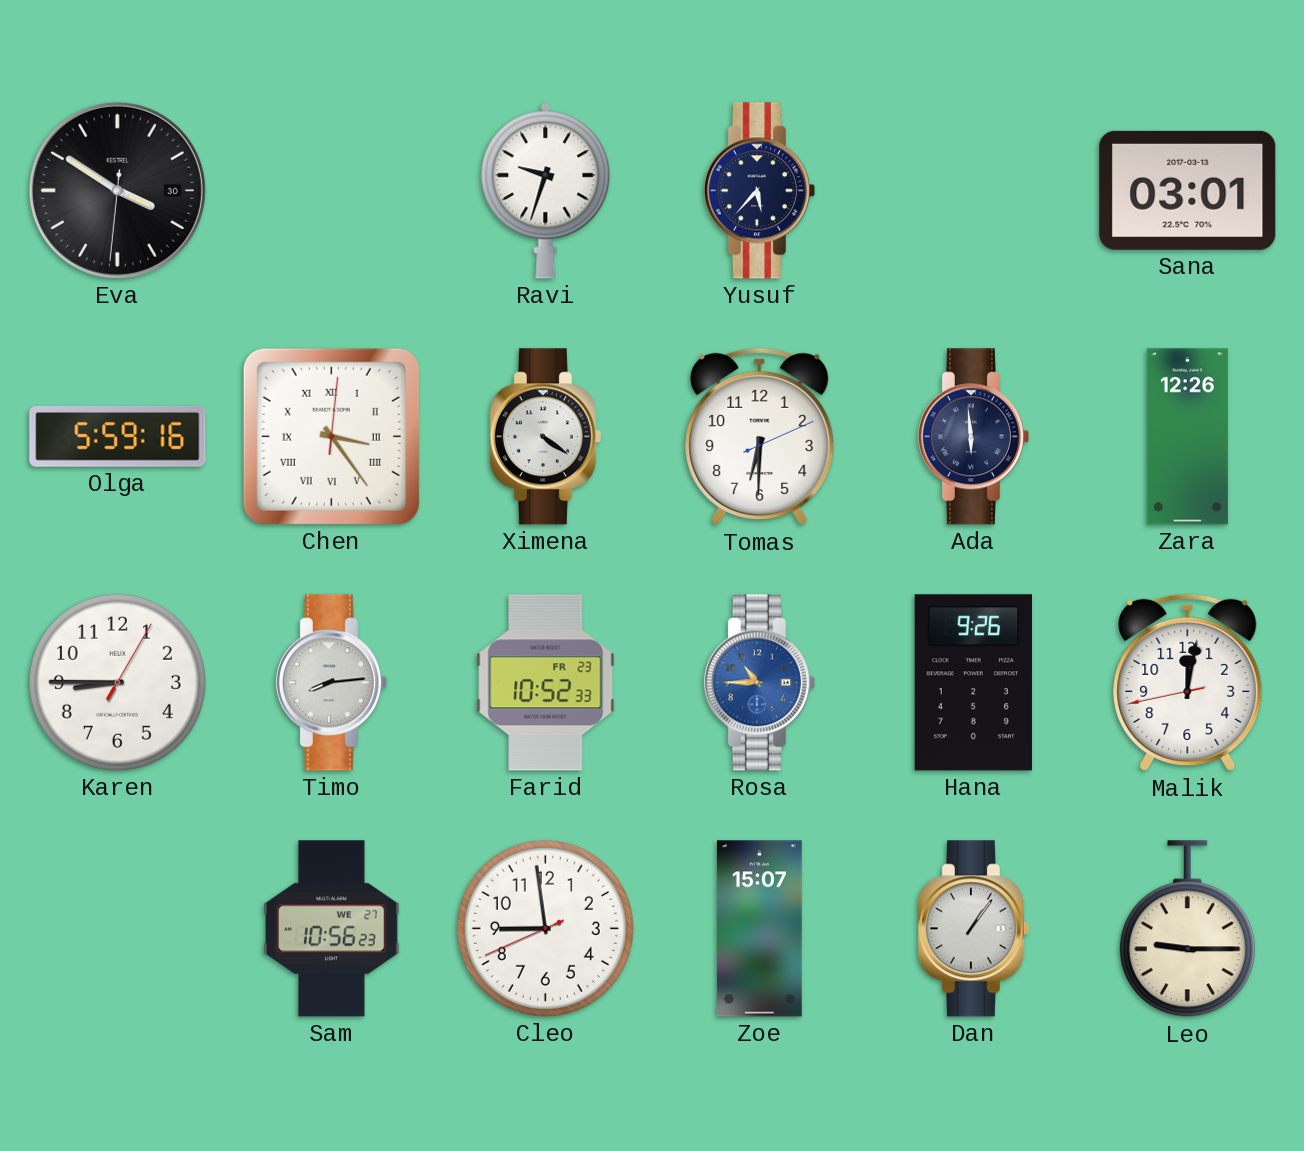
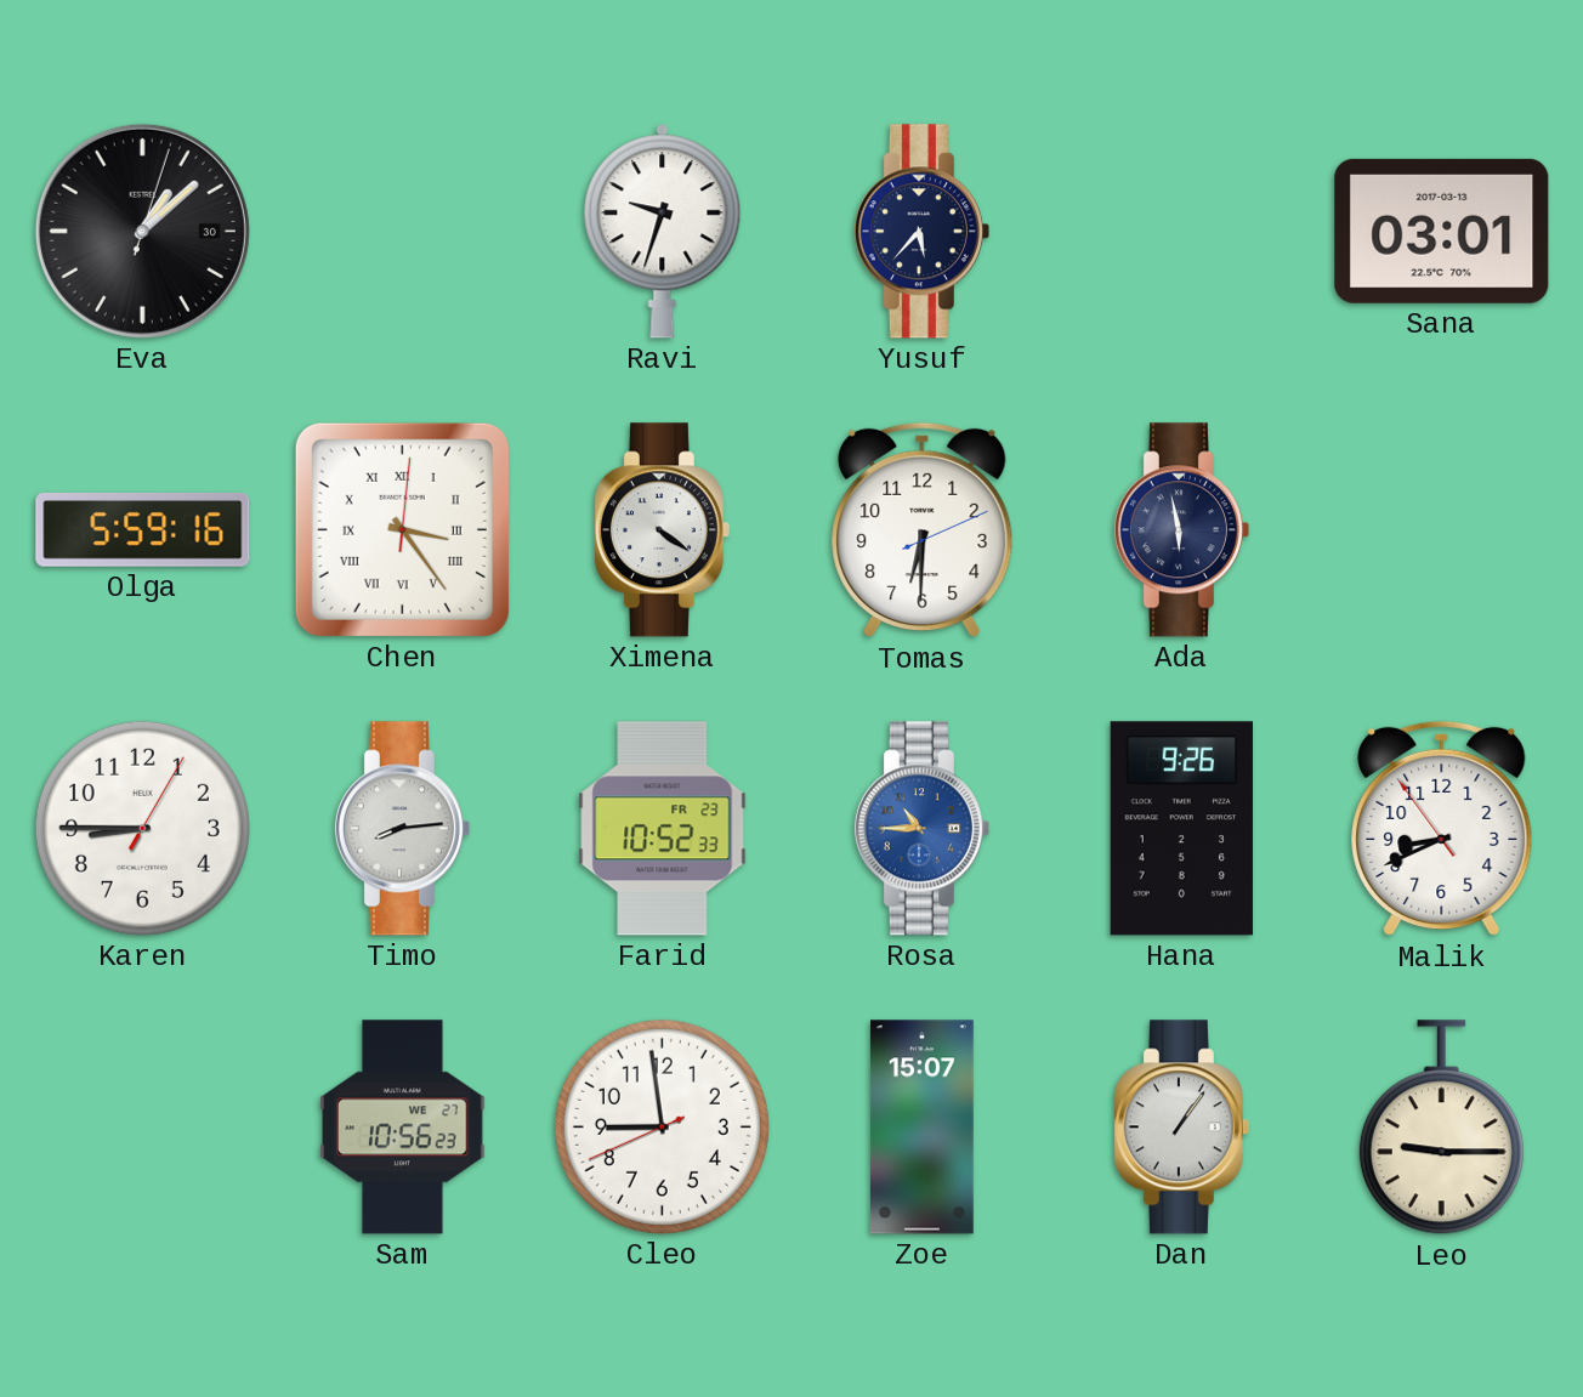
Eva: 3:50 -> 1:08
Ada: 5:59 -> 5:58
Zara: 12:26 -> none
Malik: 12:01 -> 8:40
